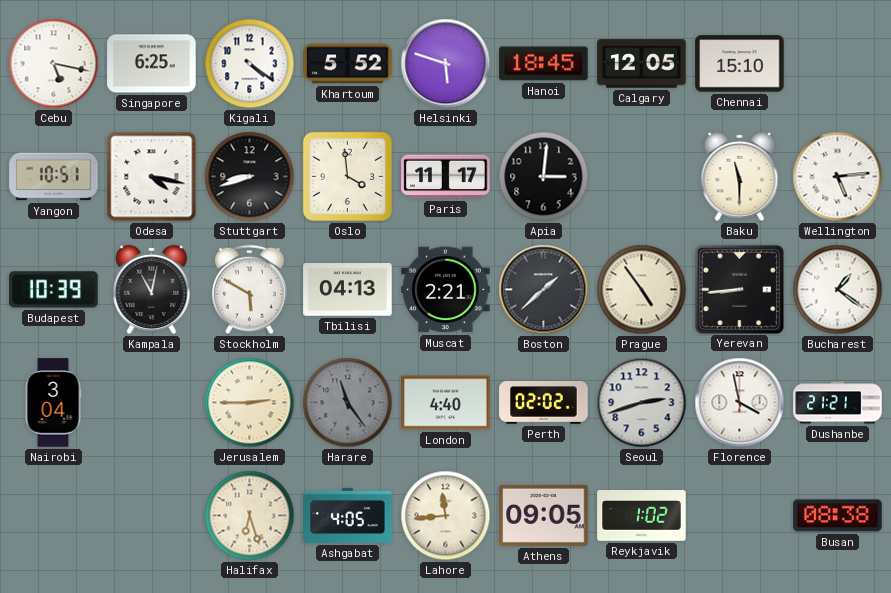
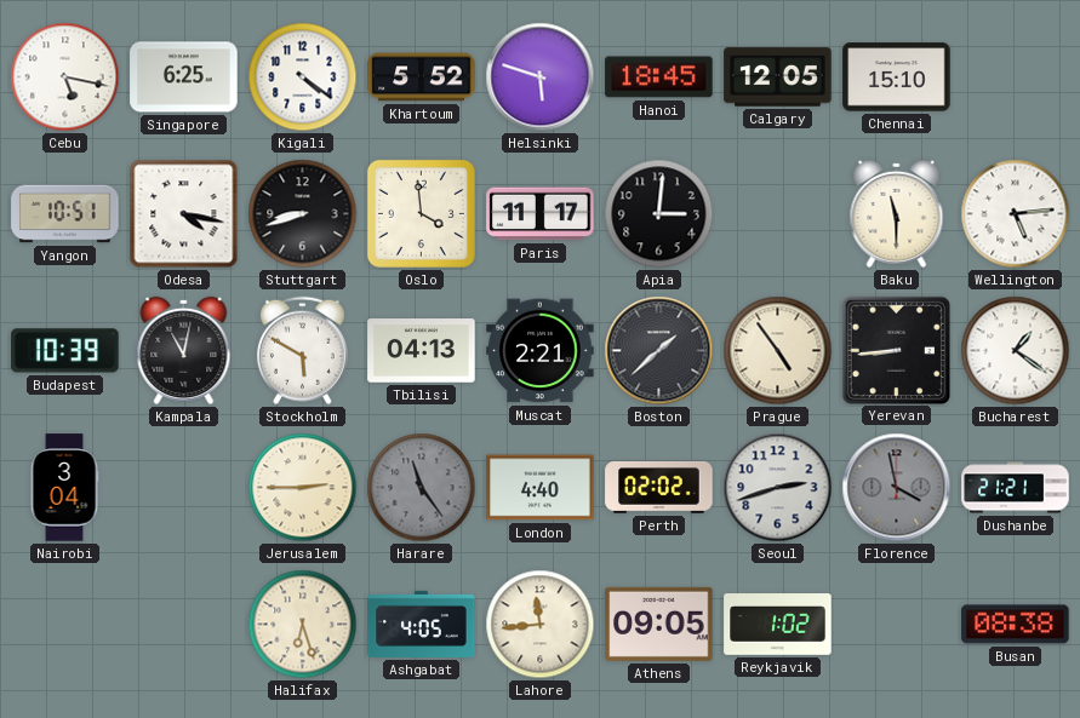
Florence dial: white -> grey
